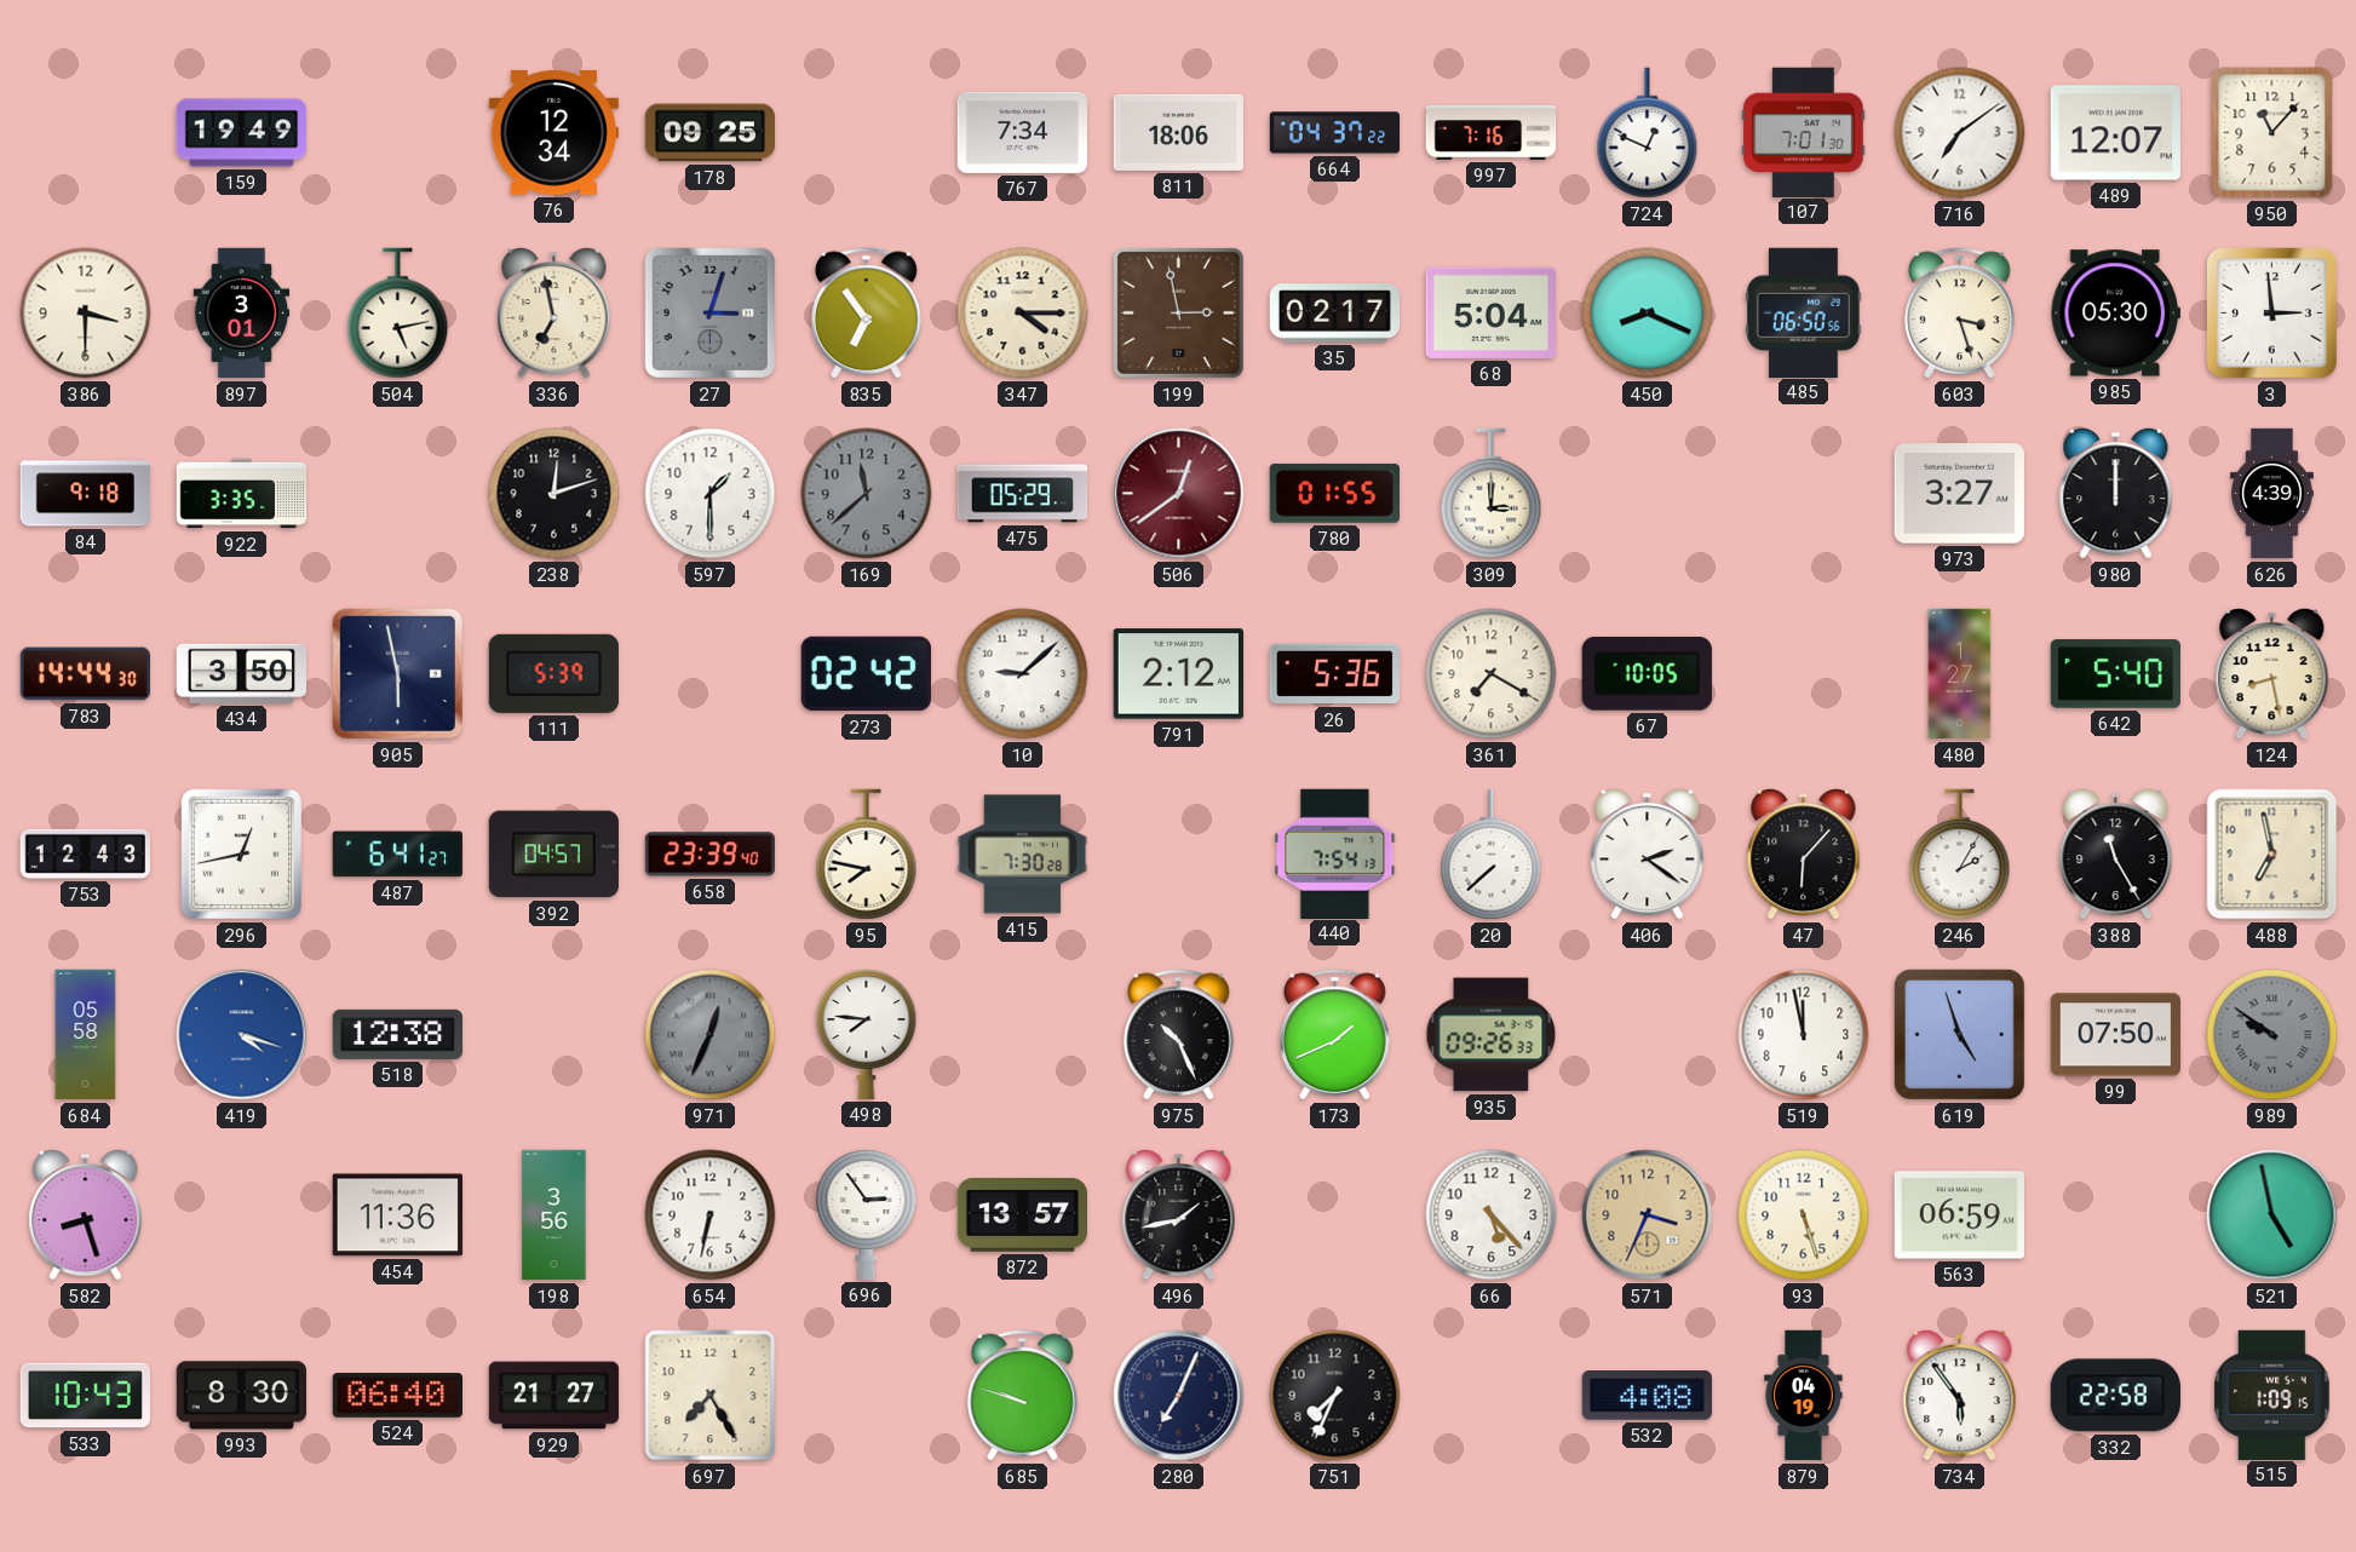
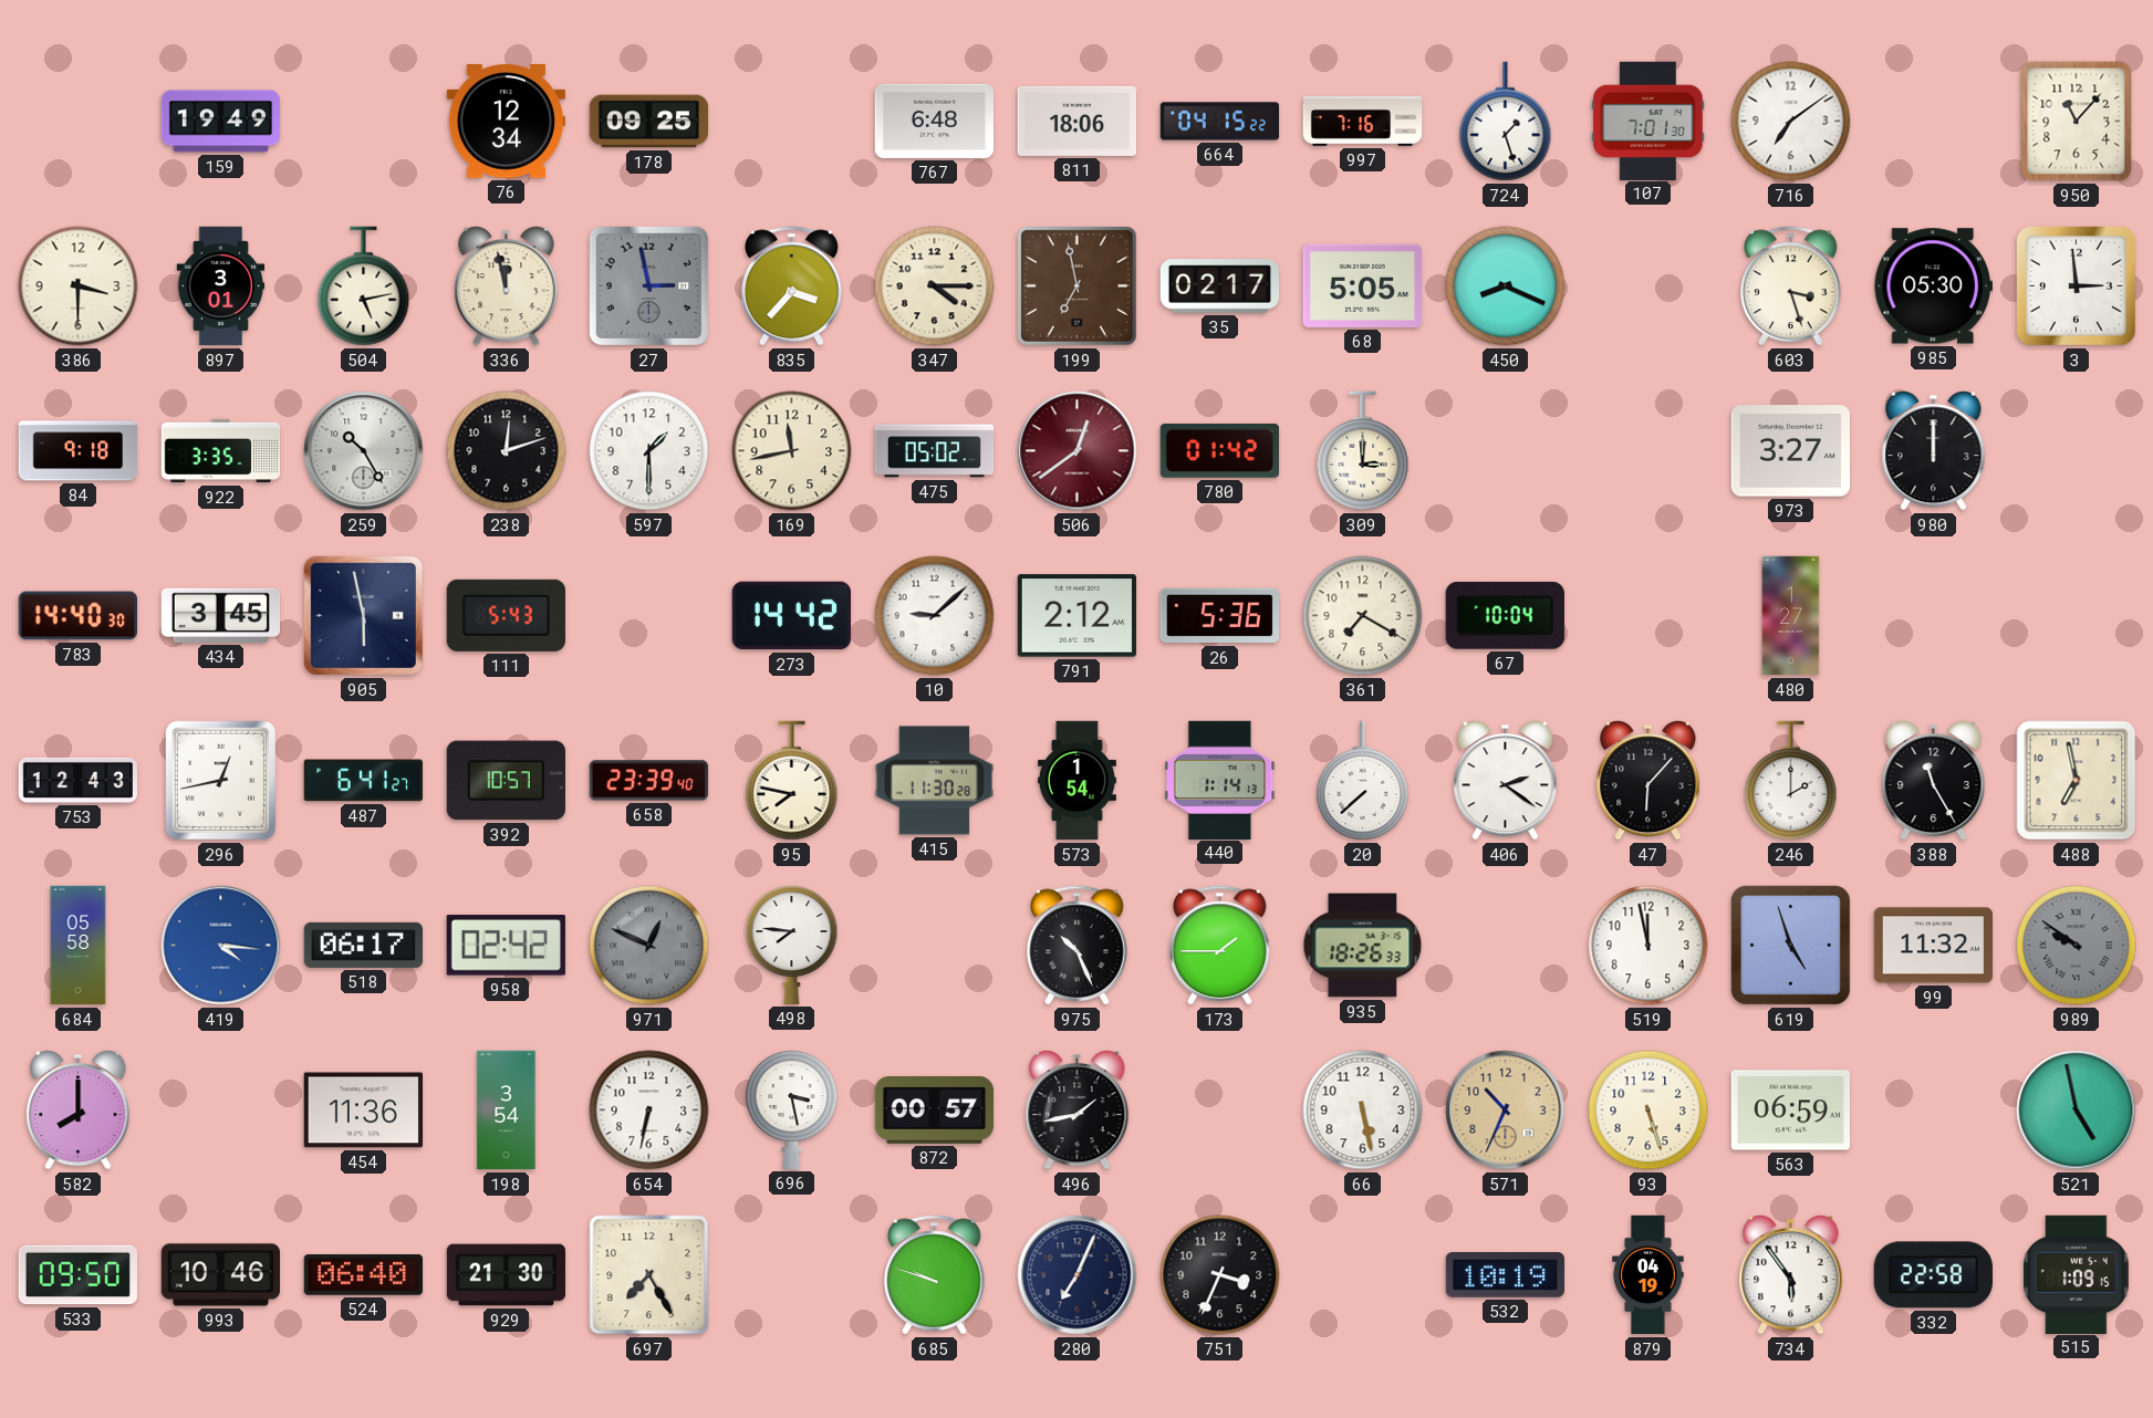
767: 7:34 -> 6:48
664: 04:37 -> 04:15
724: 12:49 -> 1:27
489: 12:07 -> none
336: 6:58 -> 11:58
27: 3:03 -> 2:58
835: 6:54 -> 3:37
199: 2:58 -> 6:58
68: 5:04 -> 5:05
485: 06:50 -> none
259: none -> 10:25
169: 11:38 -> 11:43
169 dial: grey -> cream
475: 05:29 -> 05:02
780: 01:55 -> 01:42
626: 4:39 -> none
783: 14:44 -> 14:40
434: 3:50 -> 3:45
111: 5:39 -> 5:43
273: 02:42 -> 14:42
67: 10:05 -> 10:04
642: 5:40 -> none
124: 8:28 -> none
392: 04:57 -> 10:57
415: 7:30 -> 11:30
573: none -> 1:54
440: 7:54 -> 1:14
246: 2:05 -> 2:00
419: 4:18 -> 4:16
518: 12:38 -> 06:17
958: none -> 02:42
971: 12:34 -> 12:49
173: 1:41 -> 1:45
935: 09:26 -> 18:26
99: 07:50 -> 11:32
582: 8:27 -> 8:00
198: 3:56 -> 3:54
696: 2:54 -> 3:28
872: 13:57 -> 00:57
66: 5:23 -> 5:28
571: 3:34 -> 10:34
533: 10:43 -> 09:50
993: 8:30 -> 10:46
929: 21:27 -> 21:30
751: 7:34 -> 3:34
532: 4:08 -> 10:19
